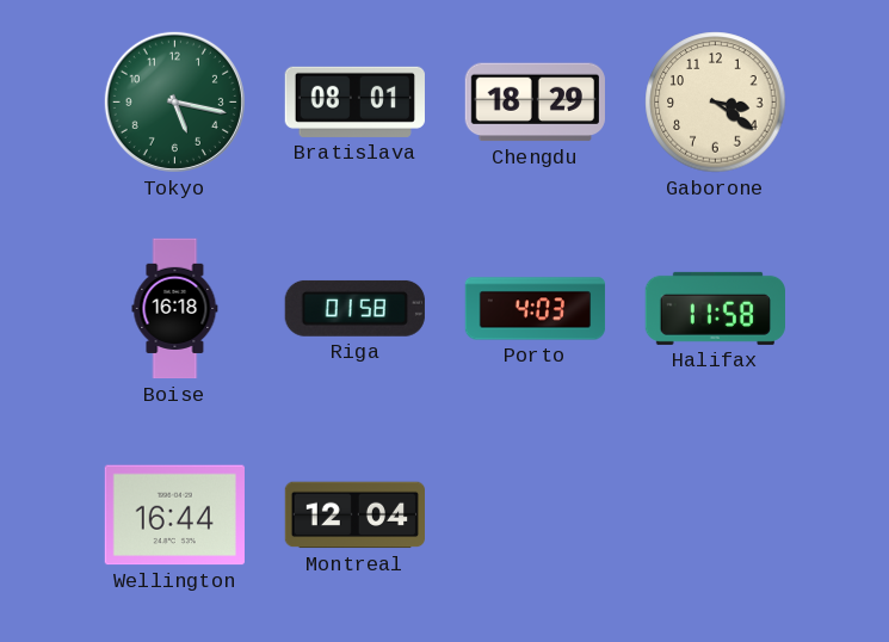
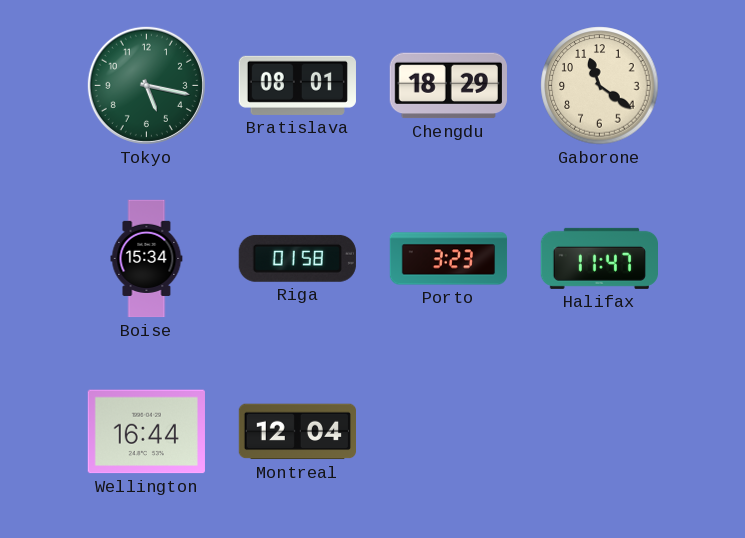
Gaborone: 3:21 -> 11:21
Boise: 16:18 -> 15:34
Porto: 4:03 -> 3:23
Halifax: 11:58 -> 11:47
